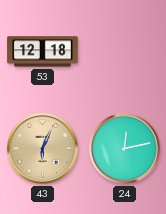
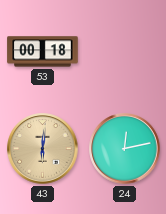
53: 12:18 -> 00:18
43: 6:04 -> 6:01
